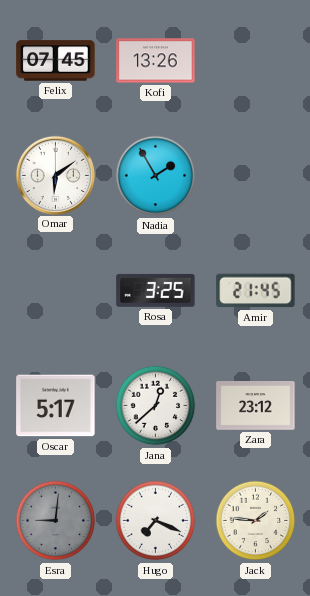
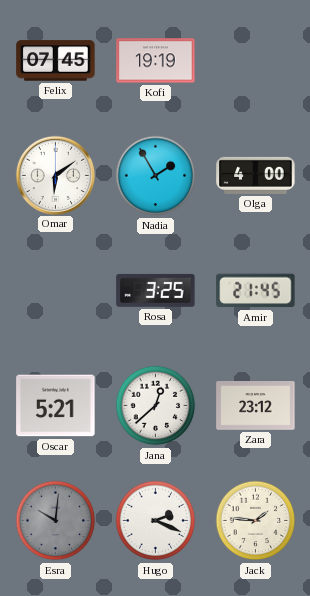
Kofi: 13:26 -> 19:19
Olga: none -> 4:00
Oscar: 5:17 -> 5:21
Esra: 9:01 -> 10:01
Hugo: 7:19 -> 2:19
